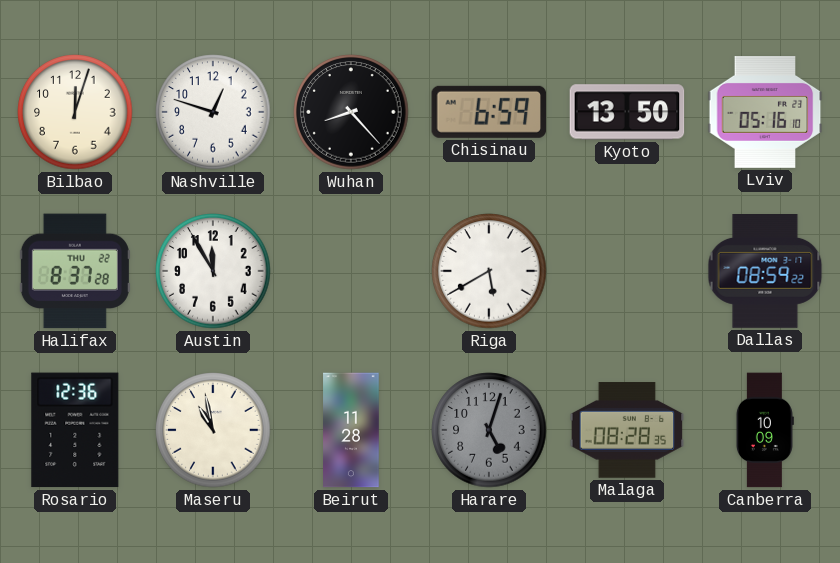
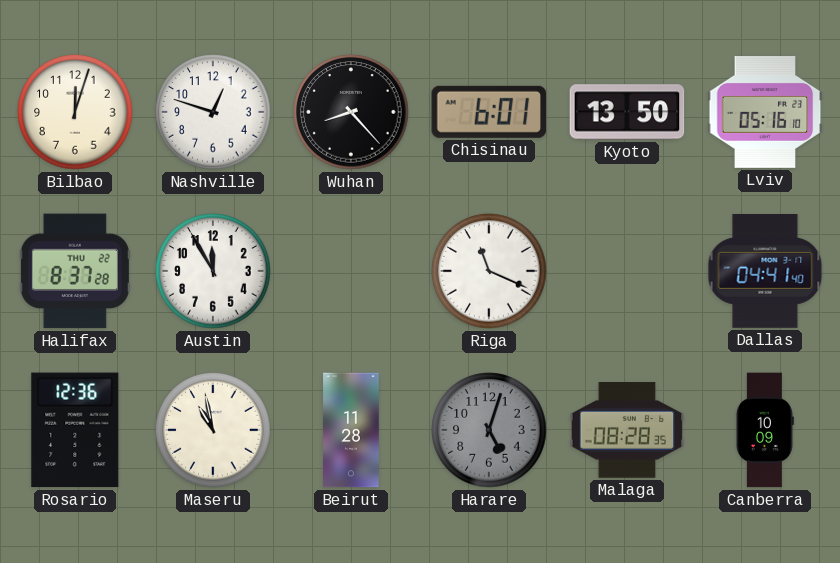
Chisinau: 6:59 -> 6:01
Riga: 5:40 -> 11:19
Dallas: 08:59 -> 04:41
